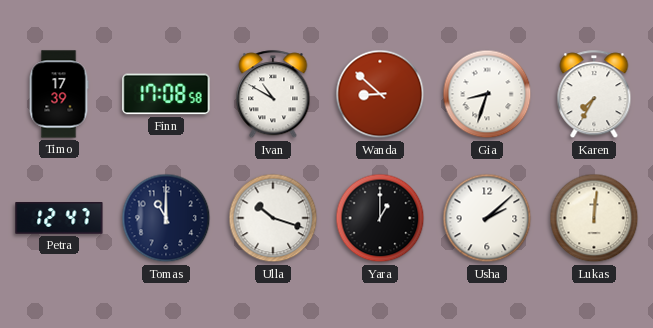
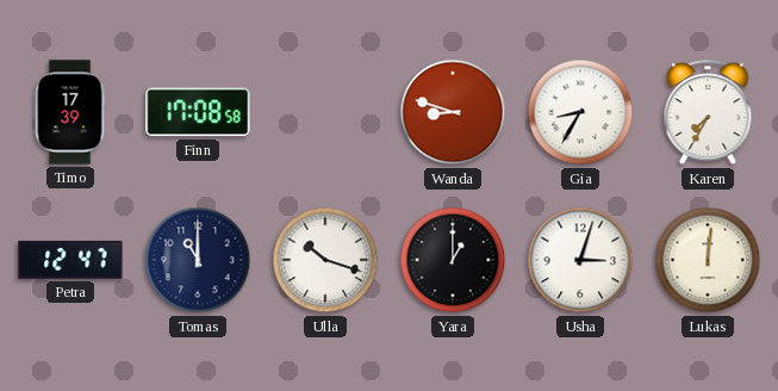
Ivan: 10:50 -> none
Wanda: 8:52 -> 8:48
Gia: 8:33 -> 8:35
Usha: 2:08 -> 3:03
